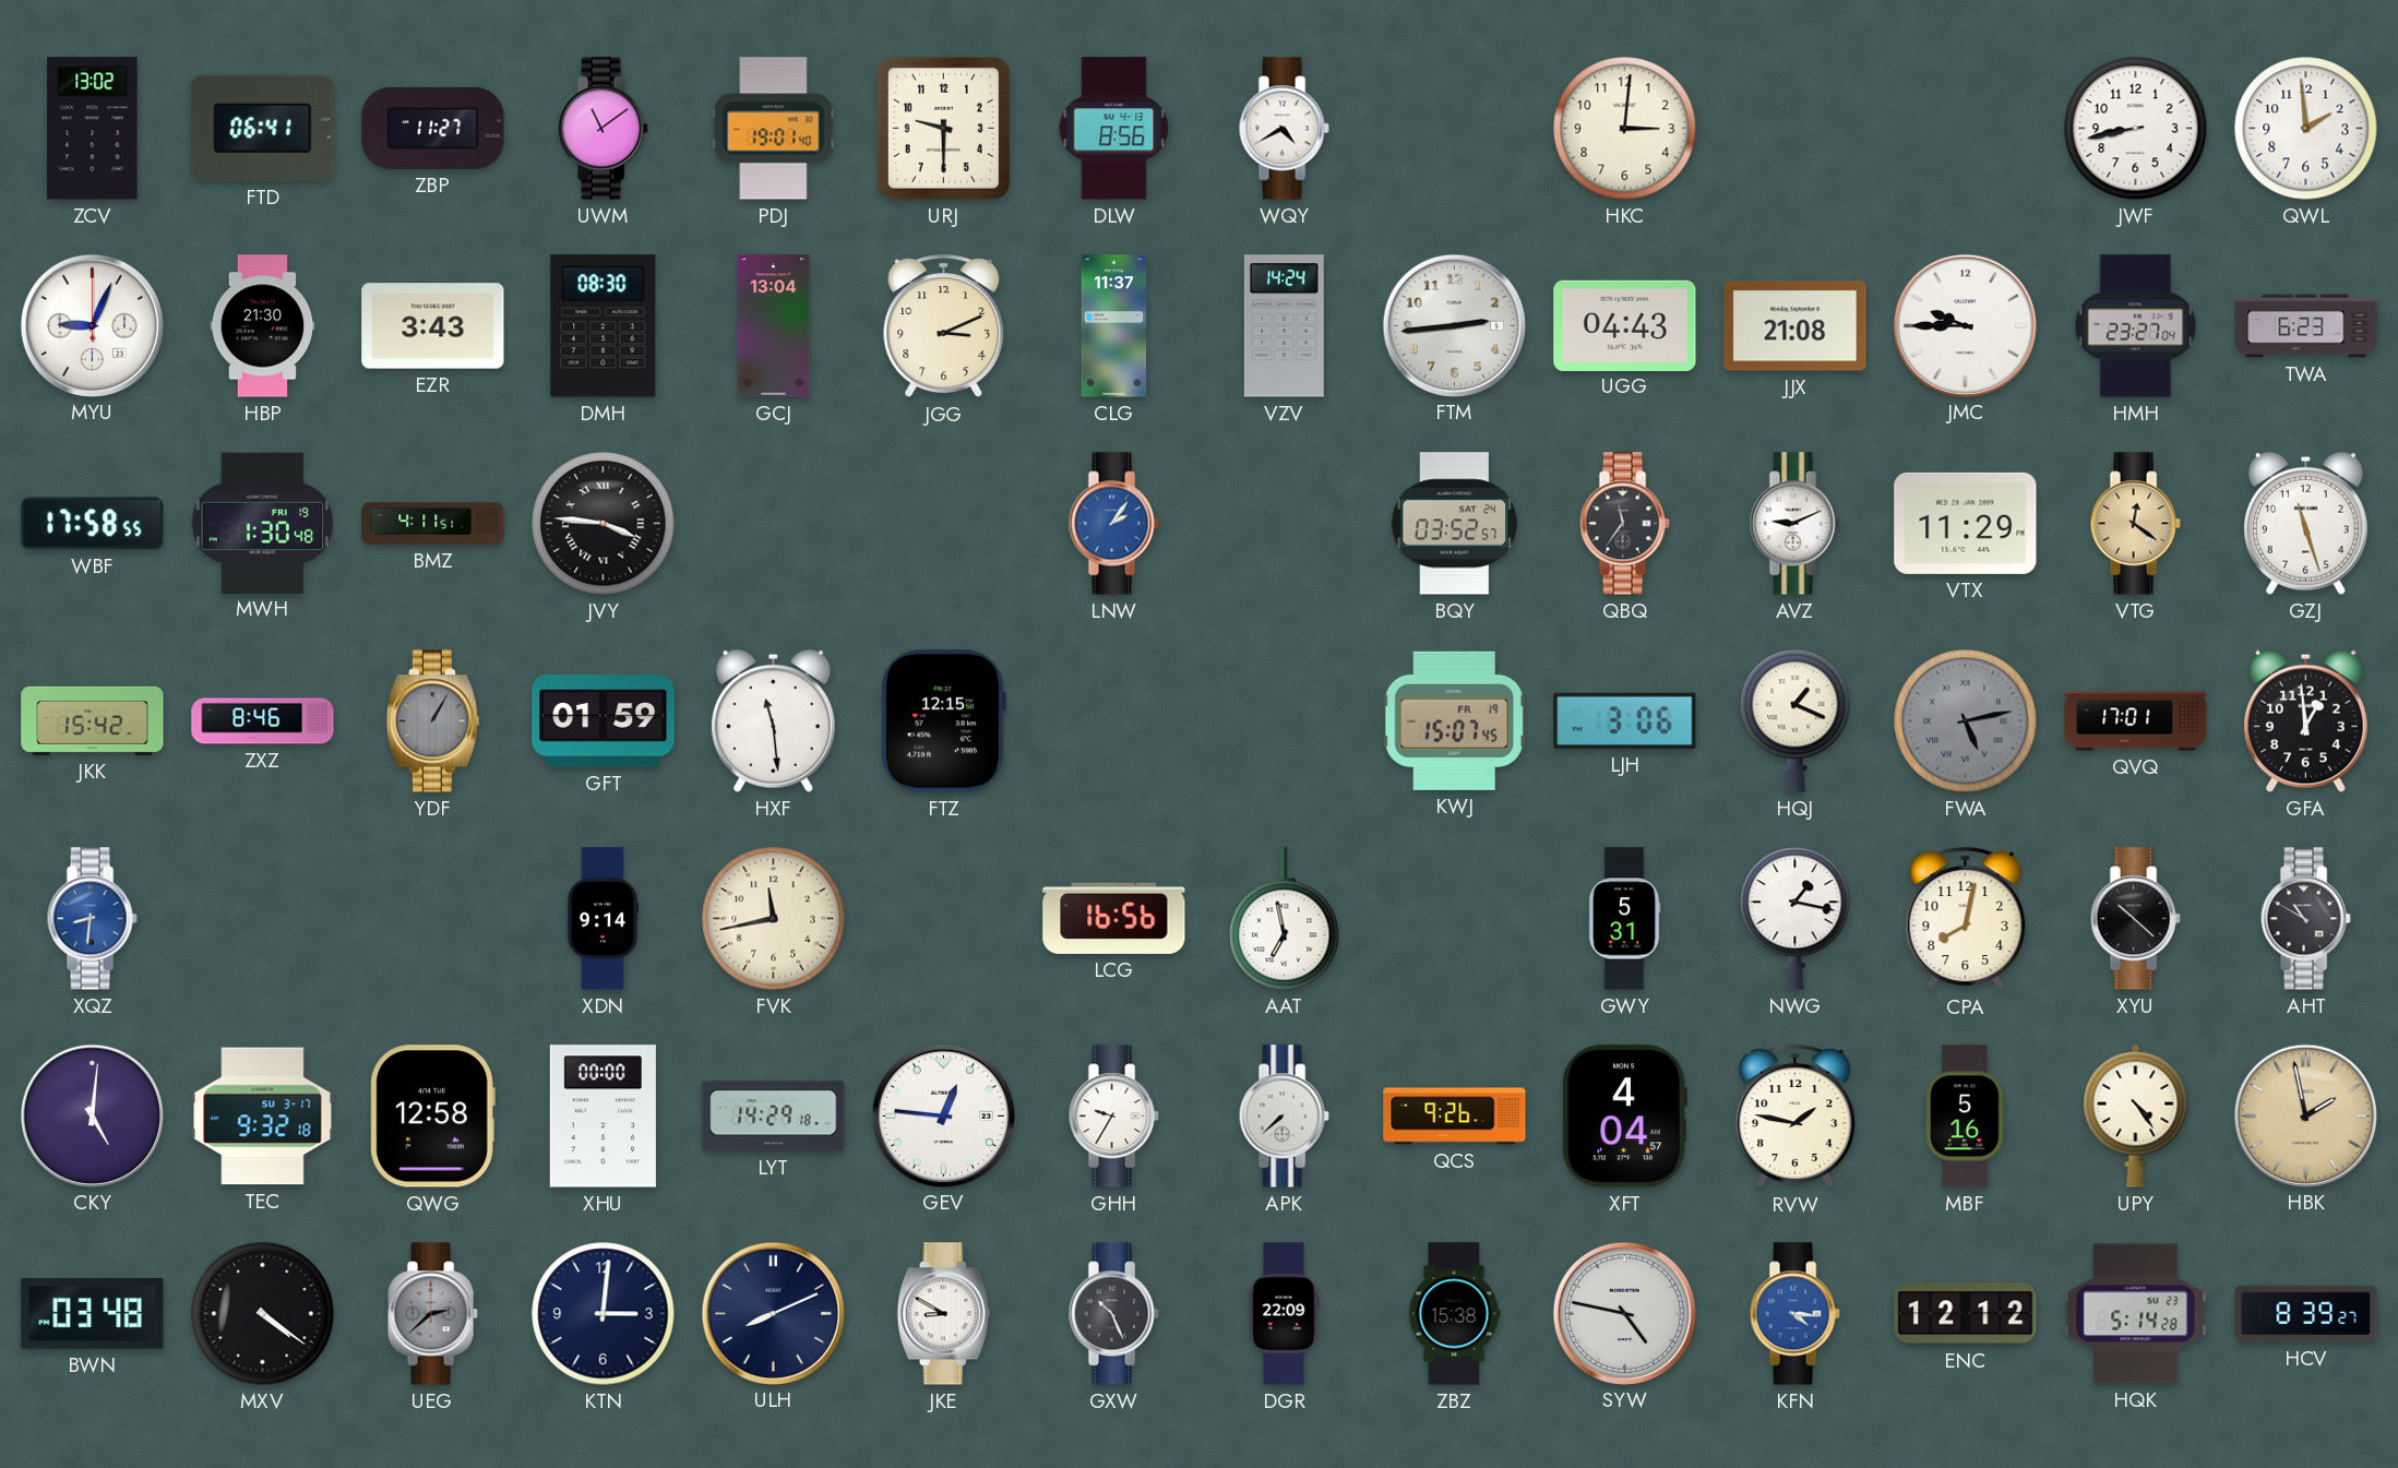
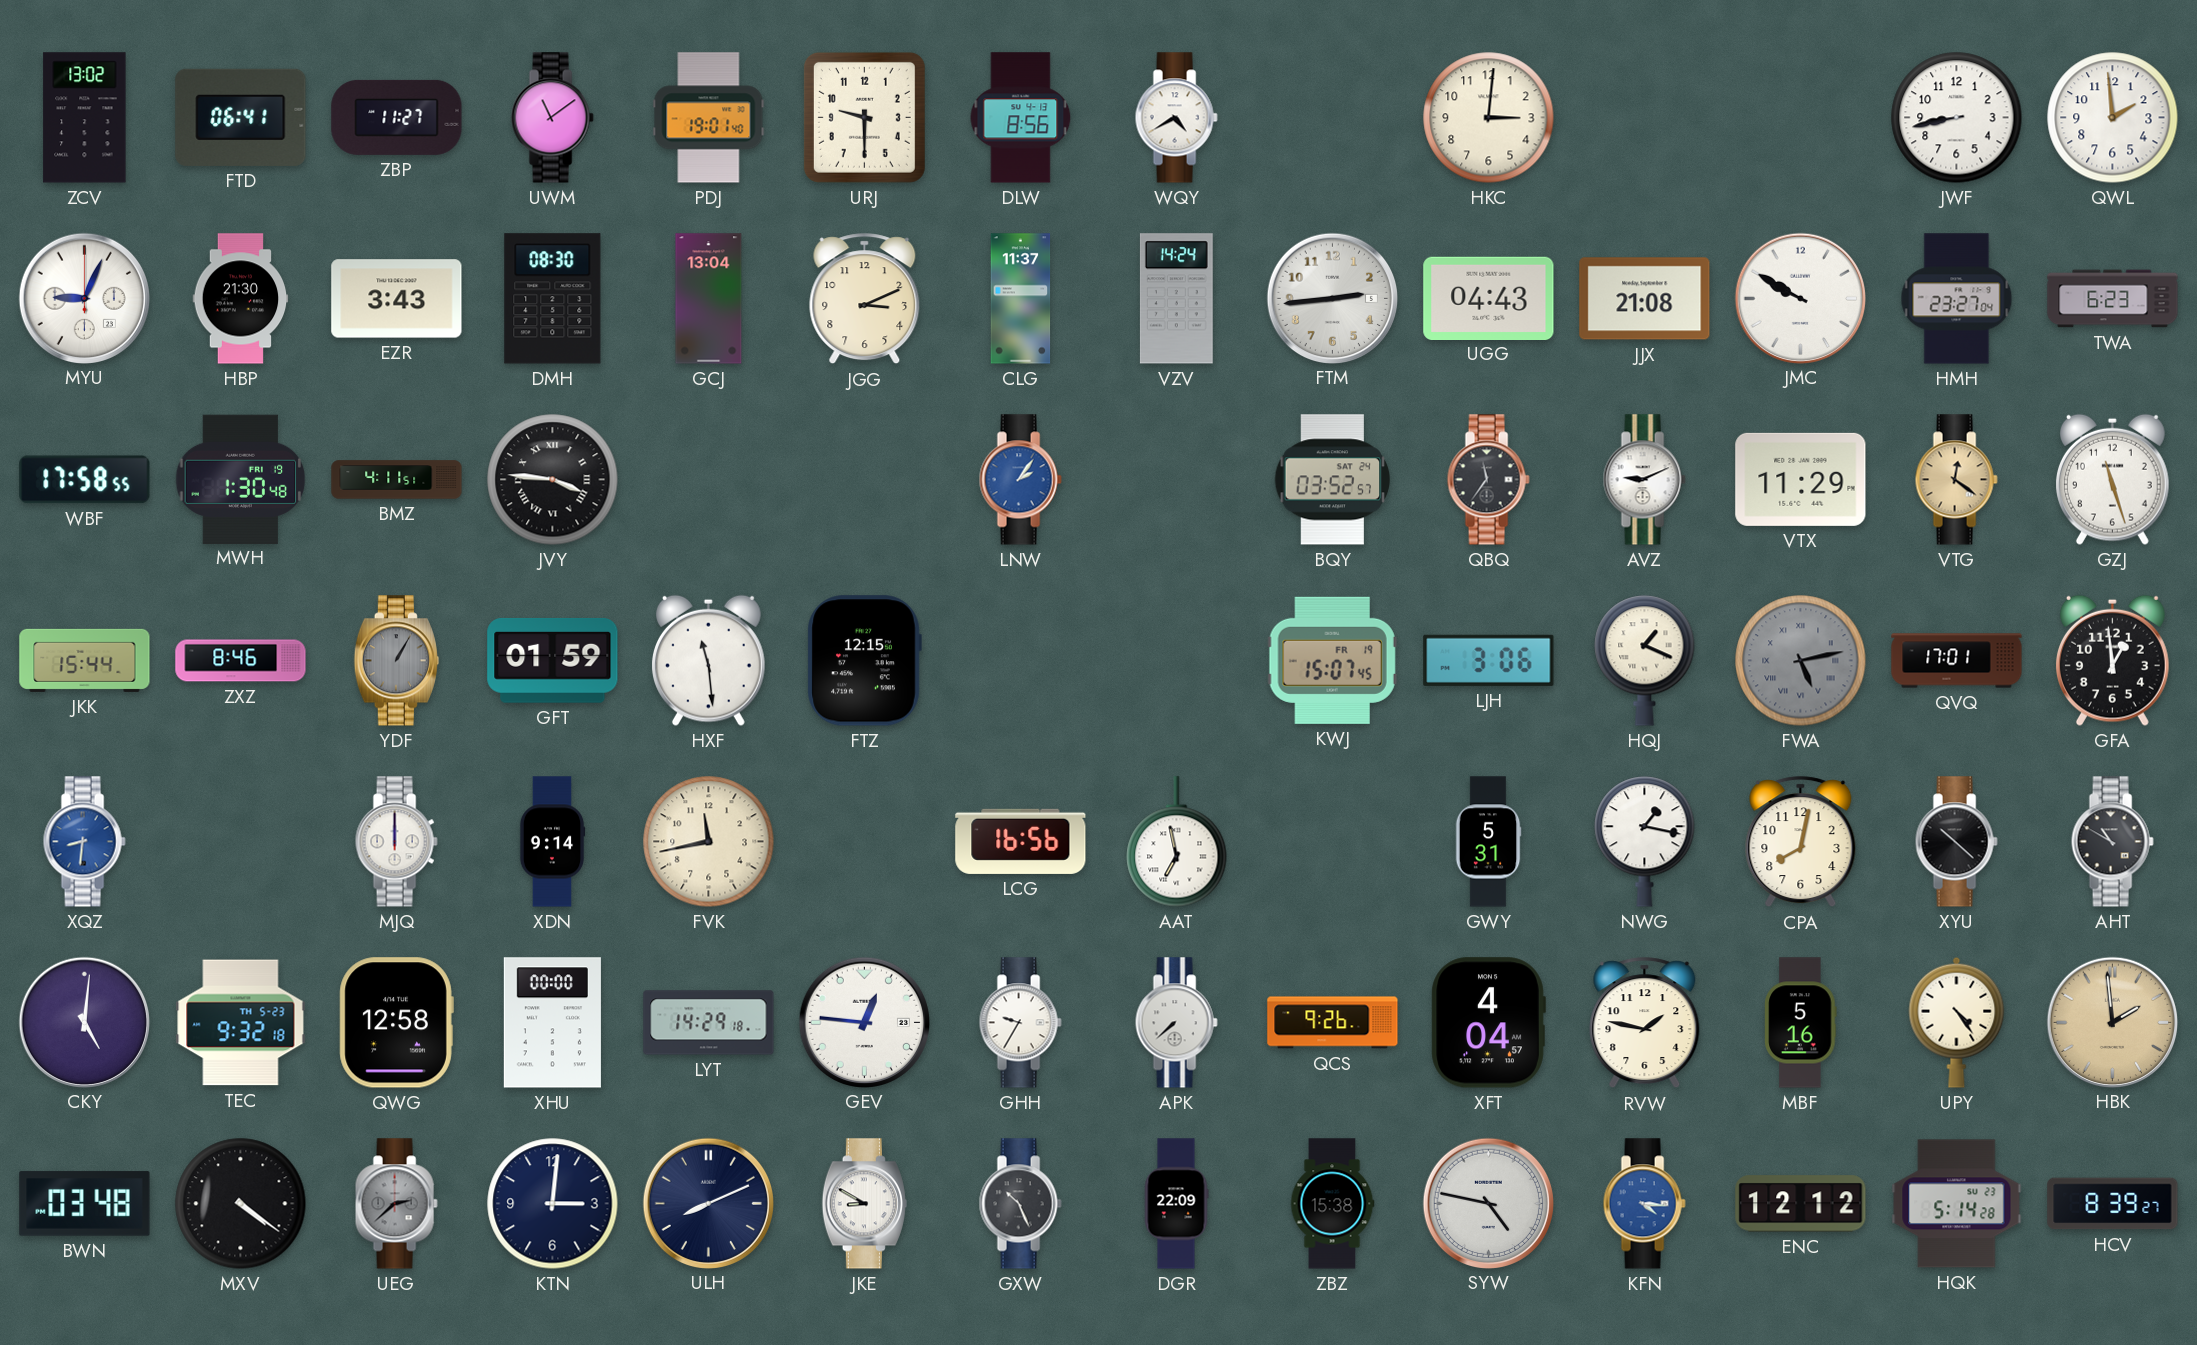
JMC: 9:45 -> 9:50
JKK: 15:42 -> 15:44
MJQ: none -> 12:00
TEC date: SU 3-17 -> TH 5-23
HBK: 1:58 -> 1:59
